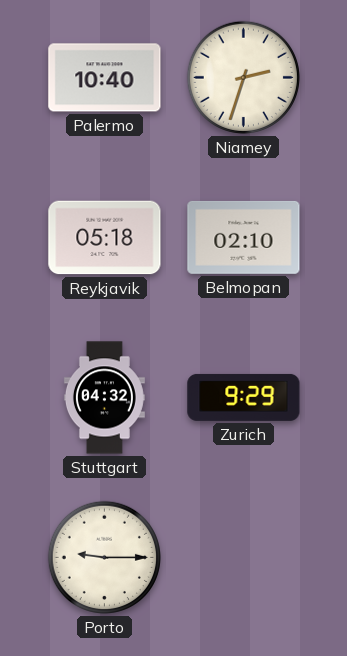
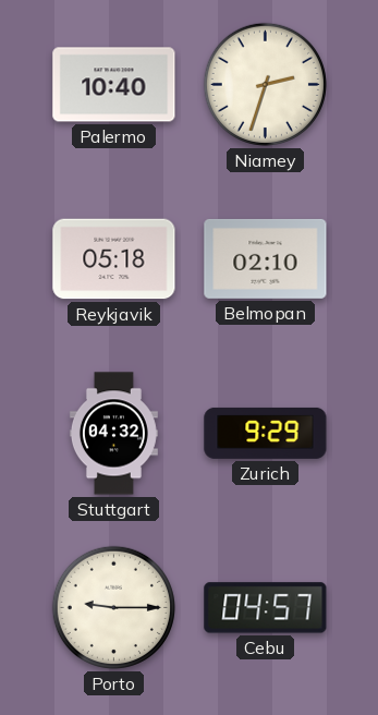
Cebu: none -> 04:57
